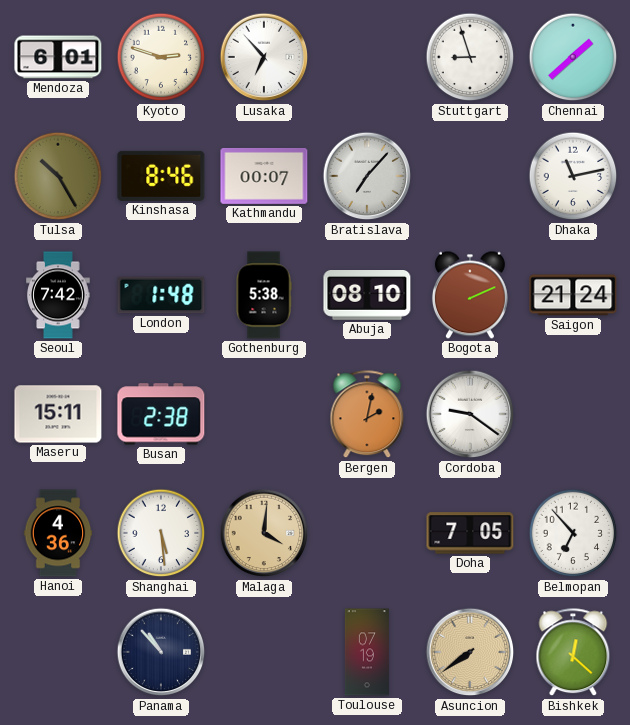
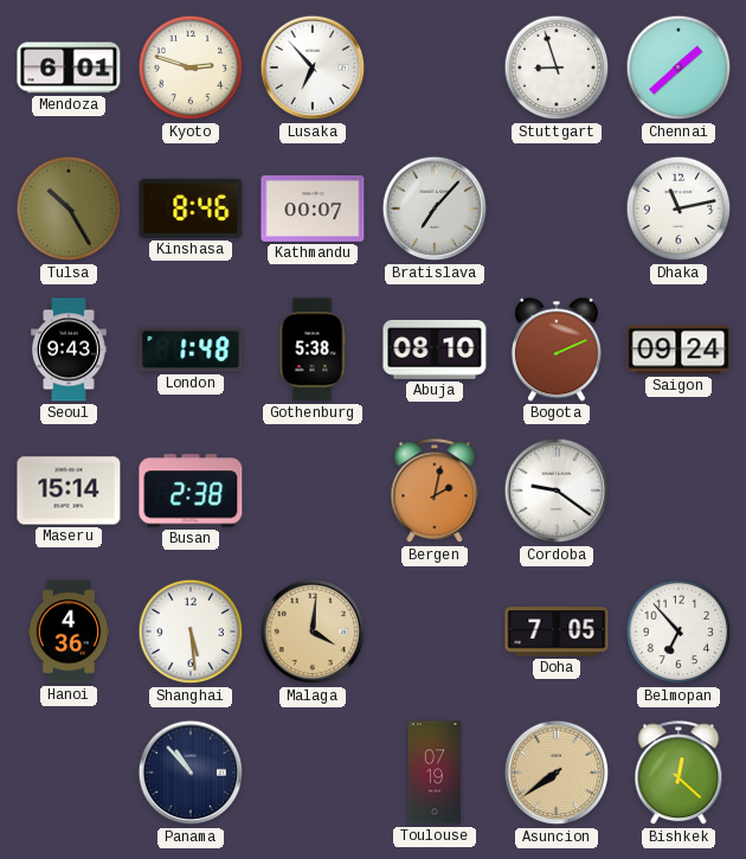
Seoul: 7:42 -> 9:43
Saigon: 21:24 -> 09:24
Maseru: 15:11 -> 15:14
